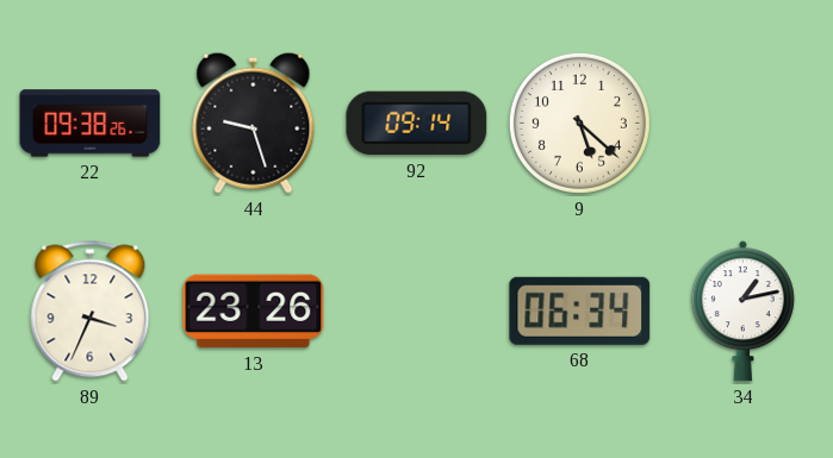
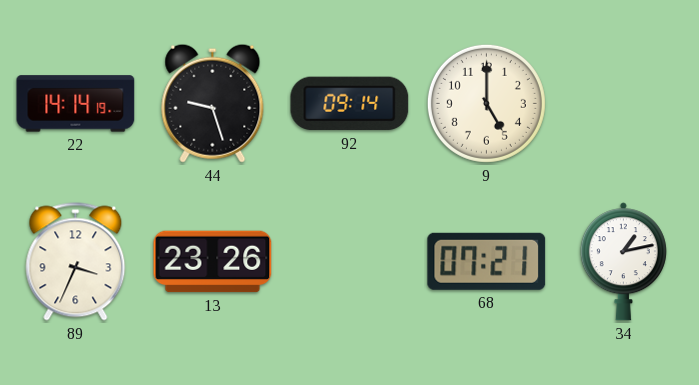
22: 09:38 -> 14:14
9: 5:22 -> 5:00
68: 06:34 -> 07:21
